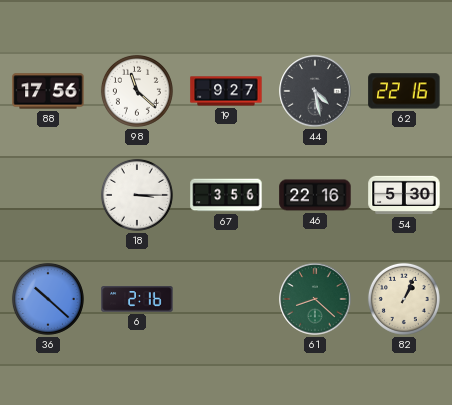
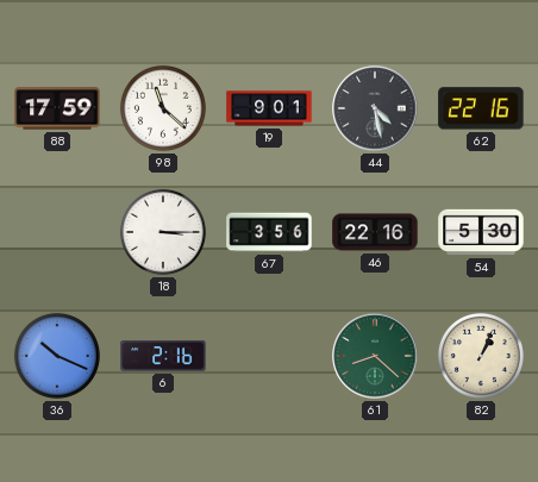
88: 17:56 -> 17:59
19: 9:27 -> 9:01
36: 10:22 -> 10:19
